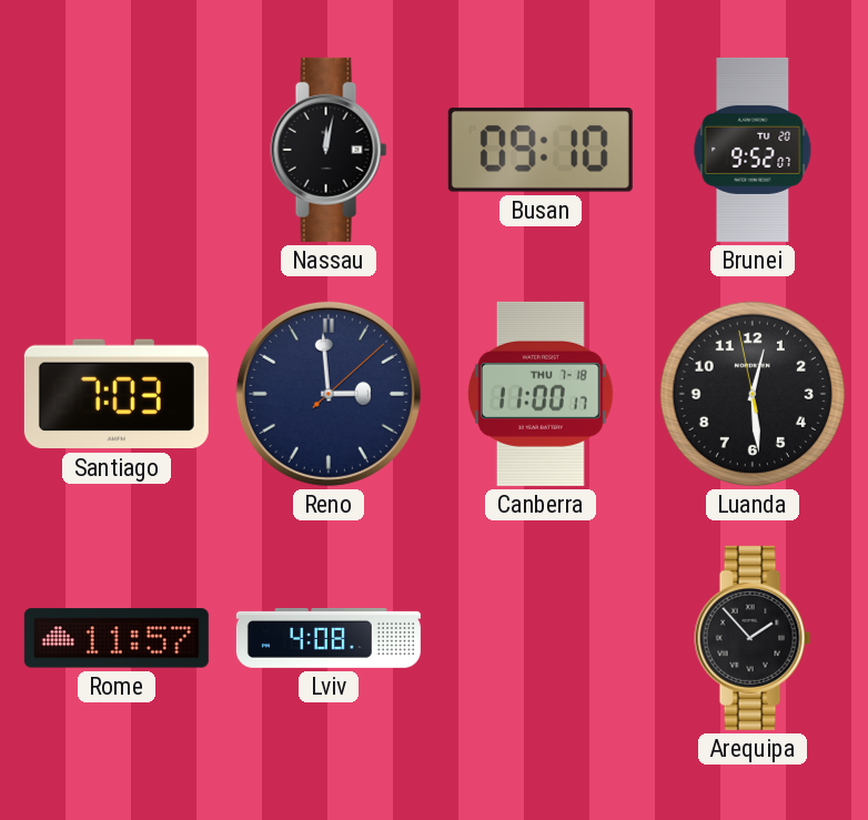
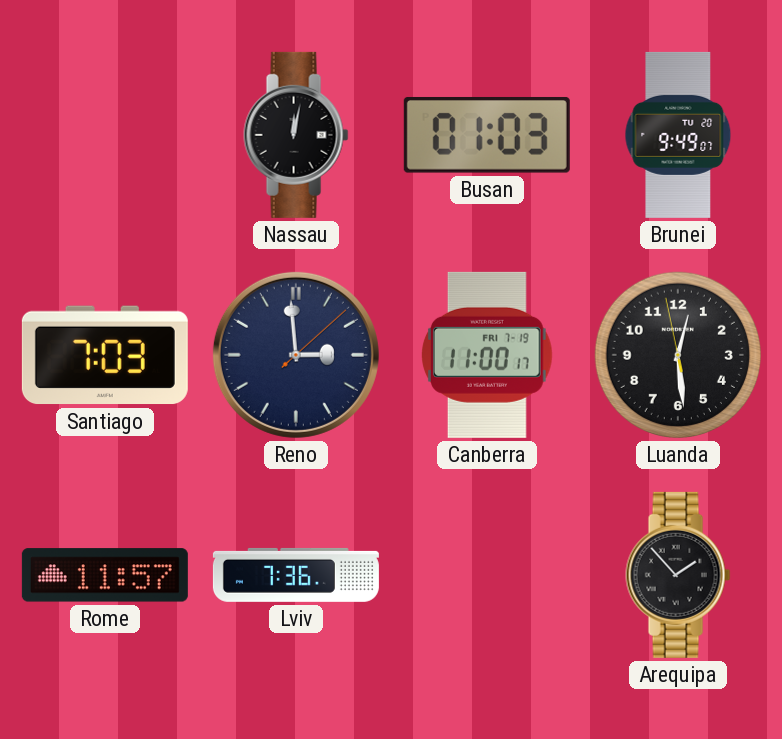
Busan: 09:10 -> 01:03
Brunei: 9:52 -> 9:49
Canberra date: THU 7-18 -> FRI 7-19
Lviv: 4:08 -> 7:36
